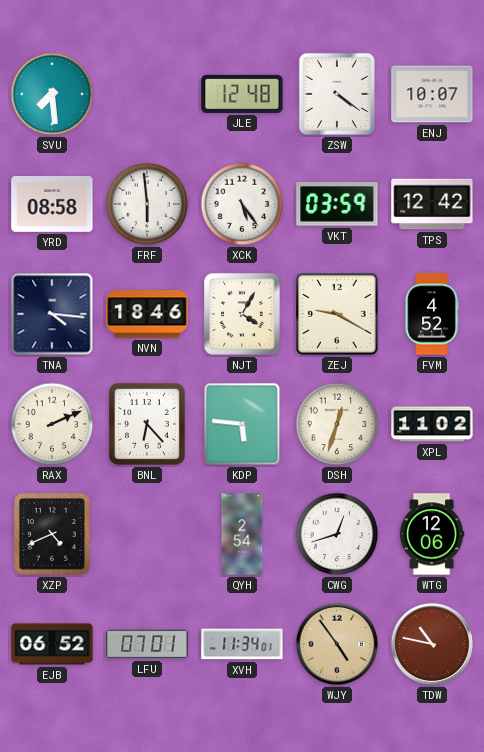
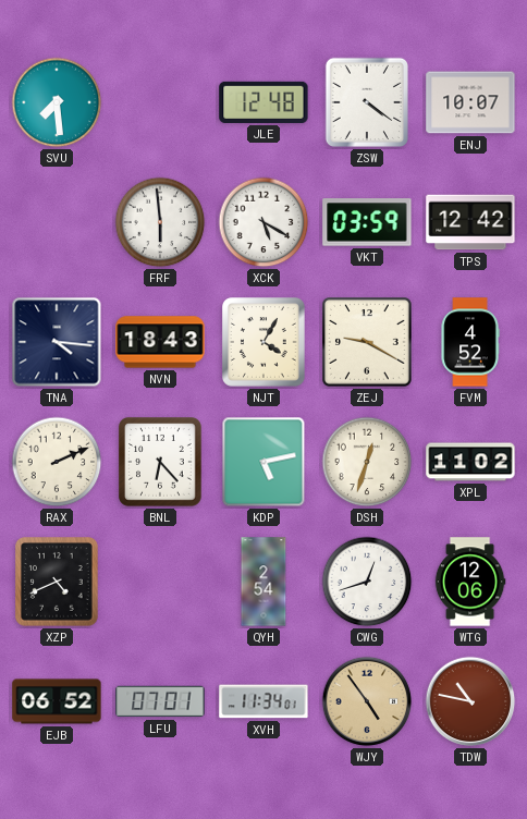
YRD: 08:58 -> none
XCK: 5:24 -> 5:20
NVN: 18:46 -> 18:43
KDP: 5:46 -> 5:13
